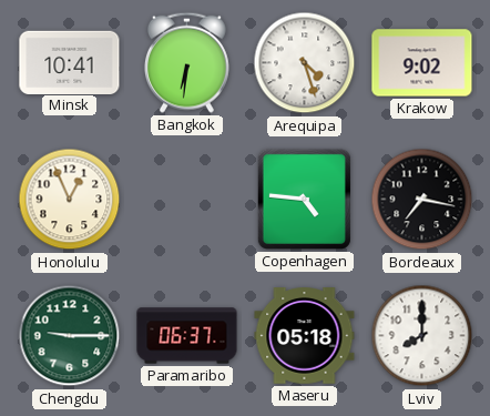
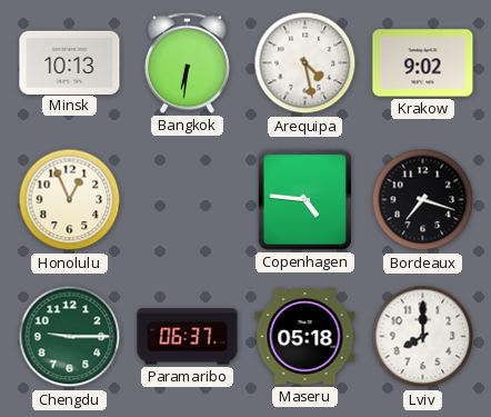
Minsk: 10:41 -> 10:13
Arequipa: 4:27 -> 4:28
Bordeaux: 7:17 -> 7:18
